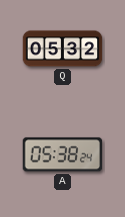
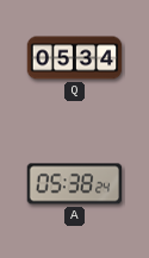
Q: 05:32 -> 05:34
